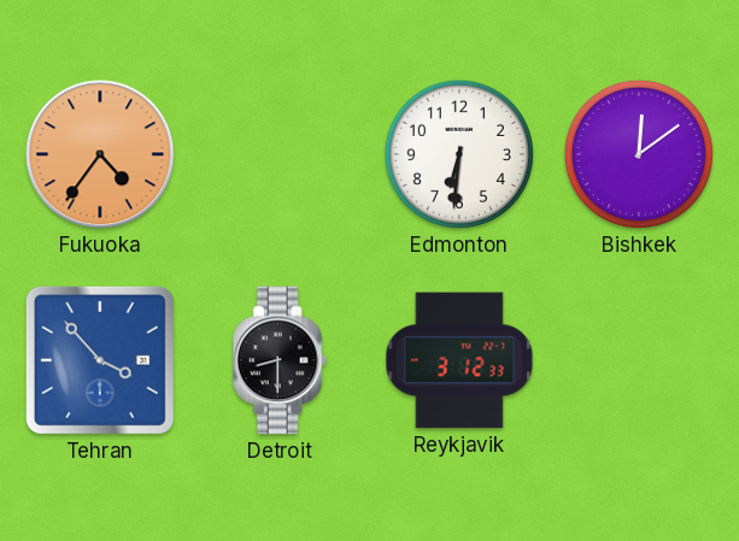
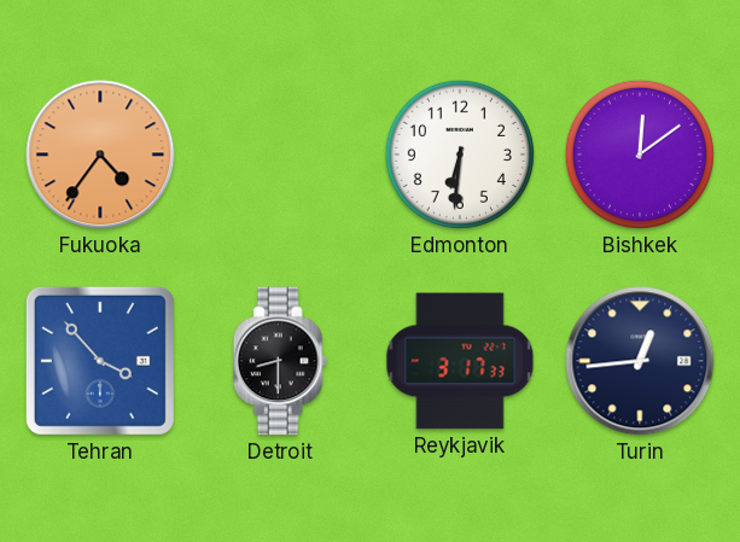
Reykjavik: 3:12 -> 3:17
Turin: none -> 12:44
